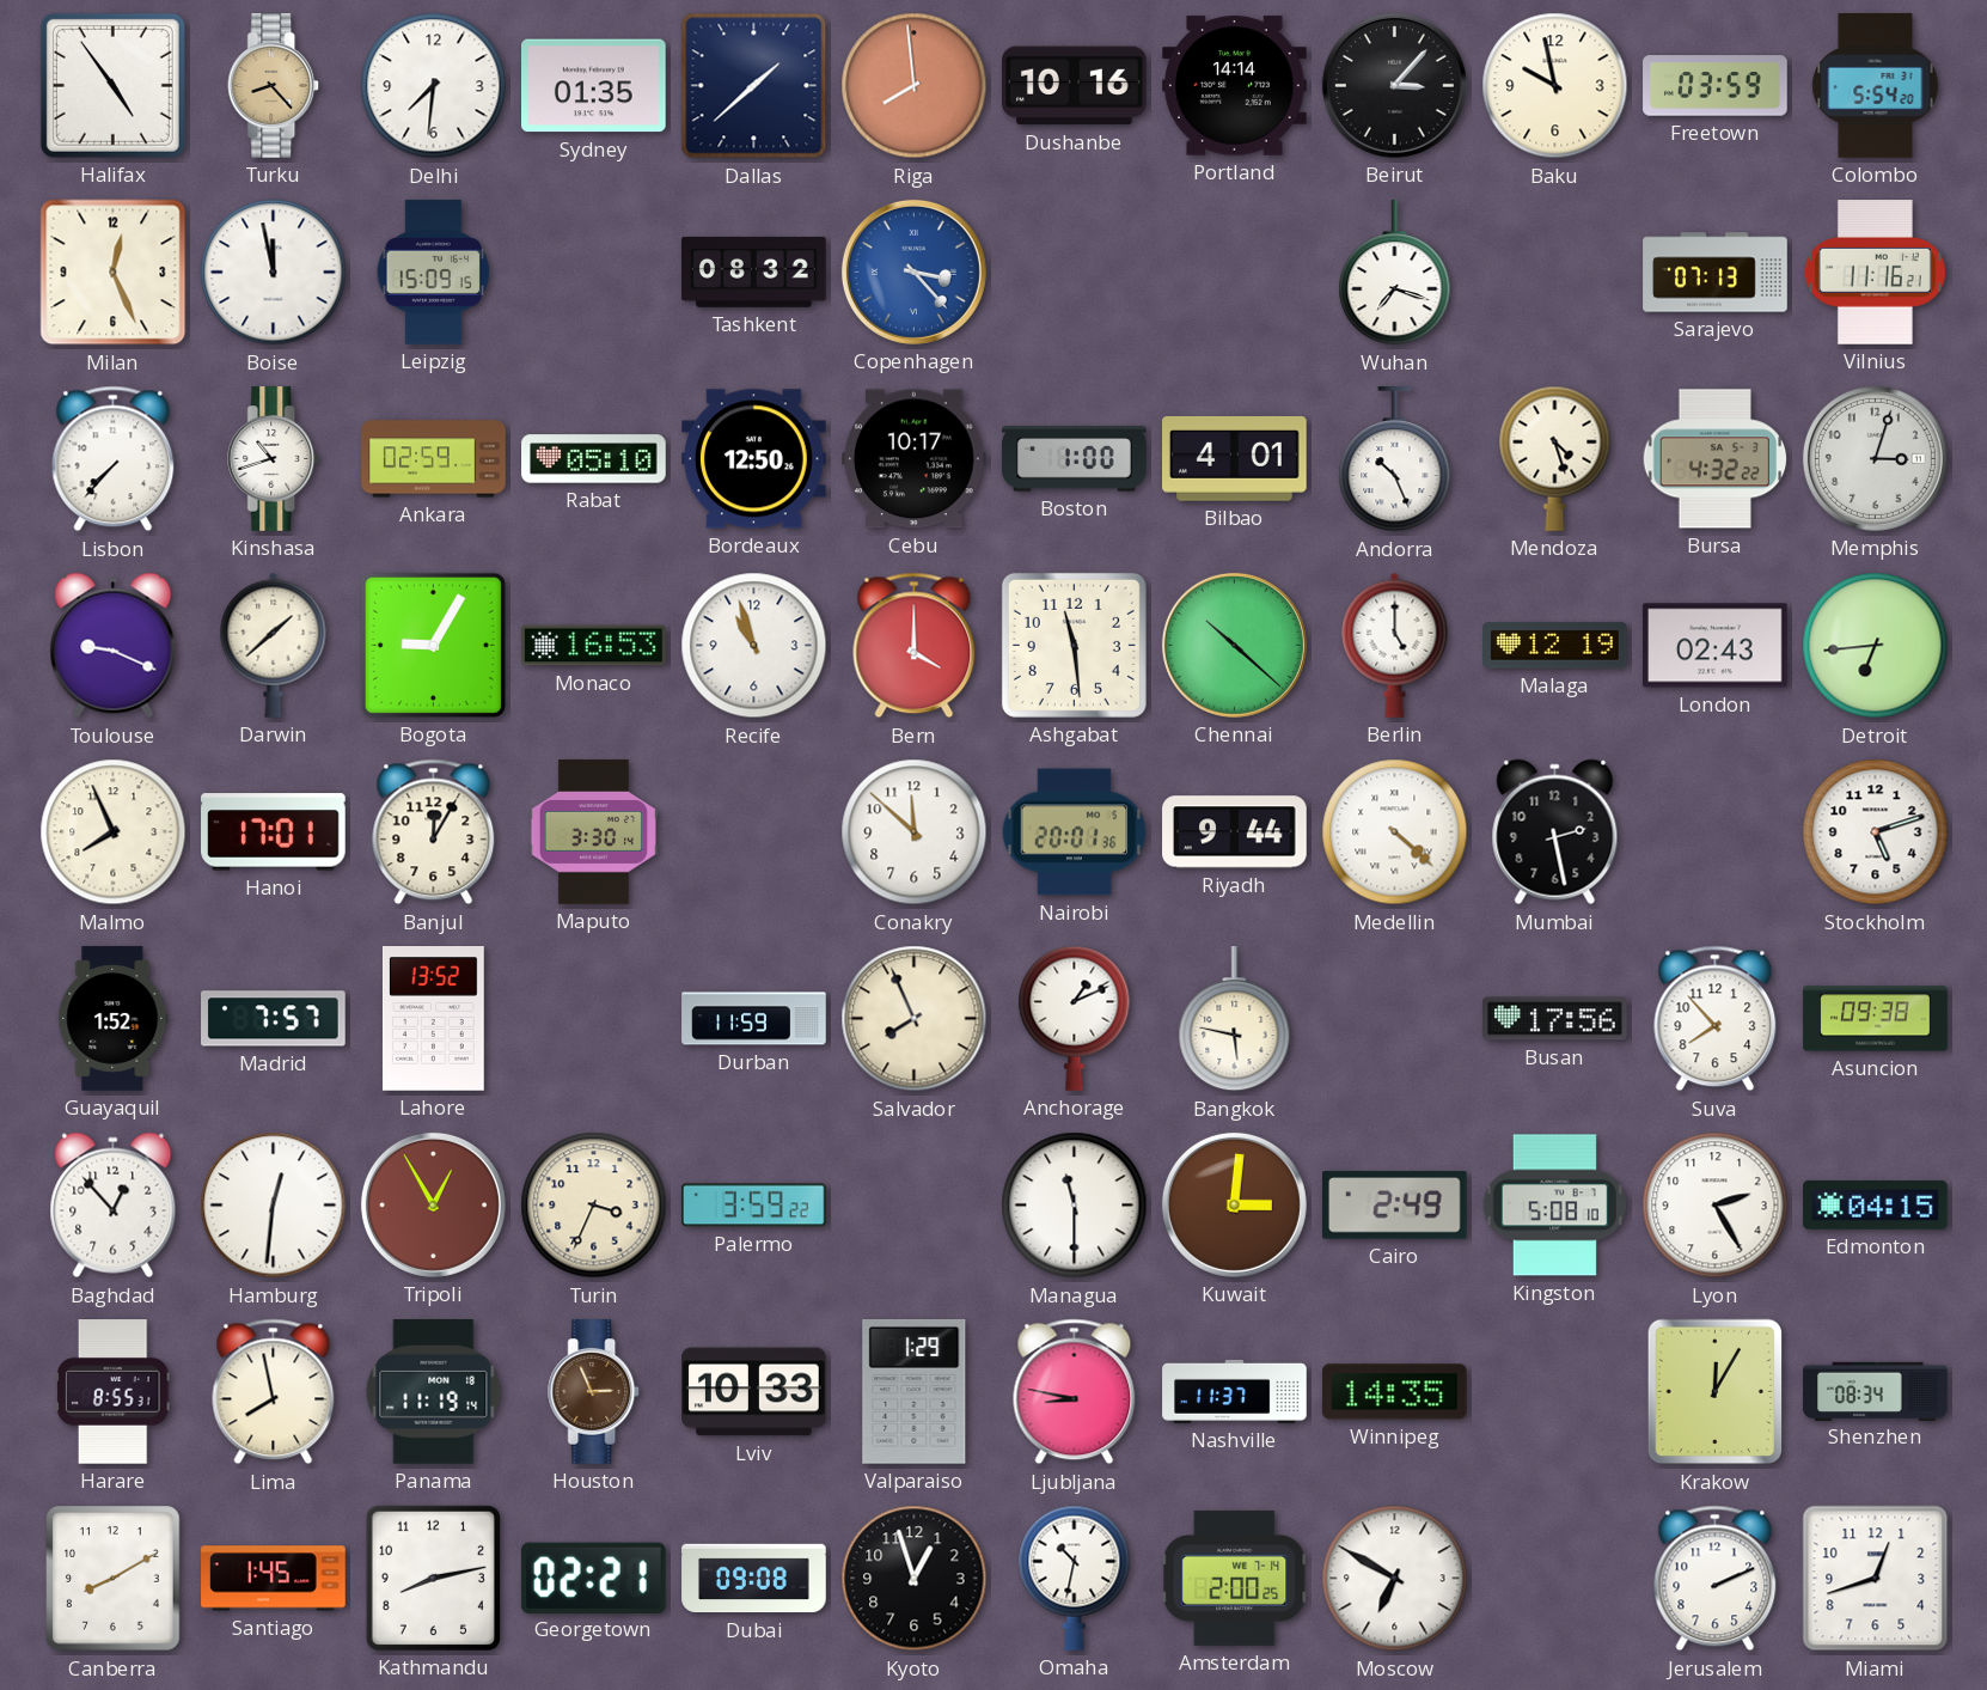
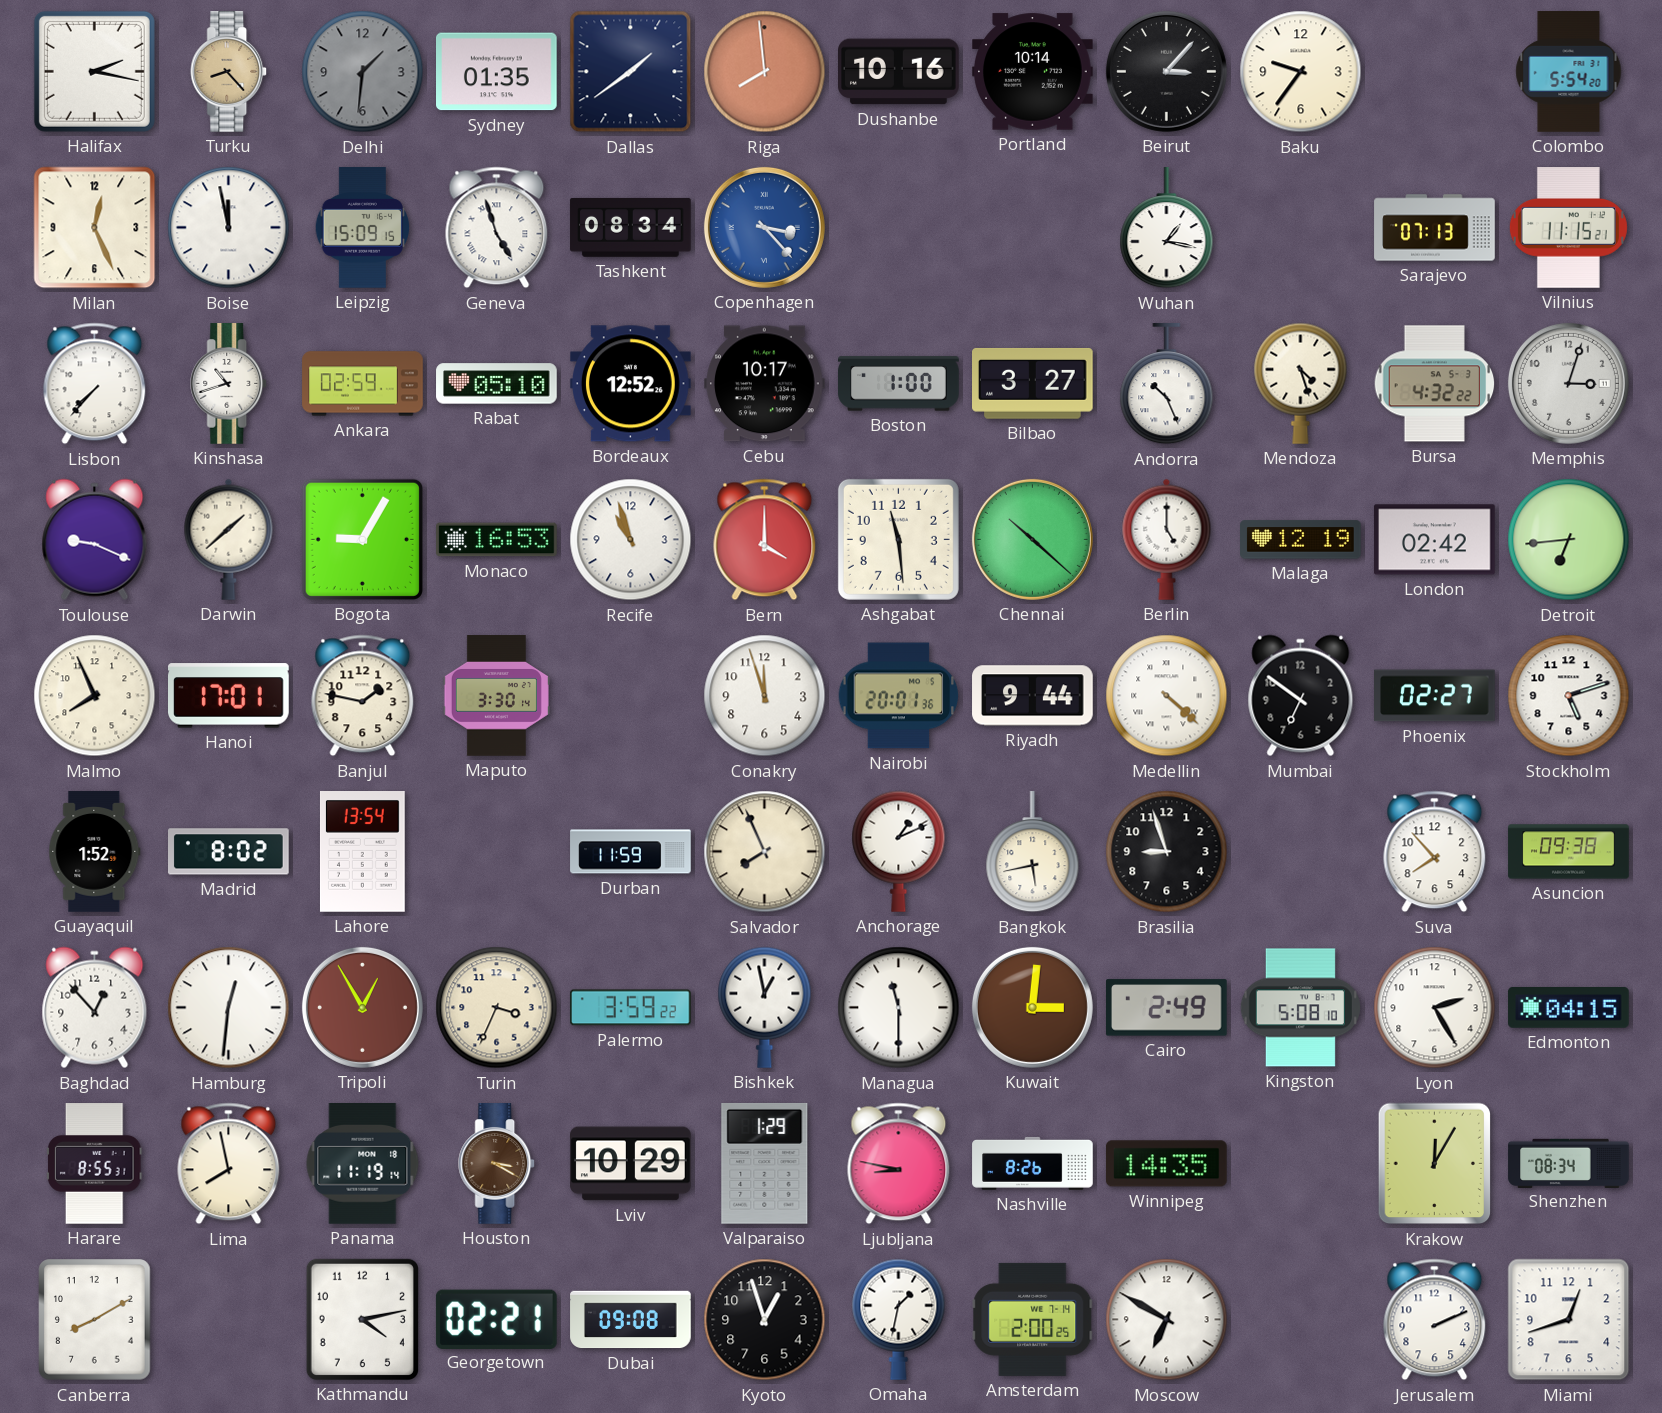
Halifax: 4:54 -> 2:17
Delhi: 7:31 -> 1:31
Delhi dial: white -> grey
Dallas: 1:38 -> 1:39
Portland: 14:14 -> 10:14
Baku: 9:58 -> 9:36
Freetown: 03:59 -> none
Geneva: none -> 4:57
Tashkent: 08:32 -> 08:34
Wuhan: 7:18 -> 1:17
Vilnius: 11:16 -> 11:15
Bordeaux: 12:50 -> 12:52
Bilbao: 4:01 -> 3:27
London: 02:43 -> 02:42
Banjul: 12:05 -> 1:47
Conakry: 11:52 -> 11:57
Mumbai: 2:28 -> 6:51
Phoenix: none -> 02:27
Madrid: 7:57 -> 8:02
Lahore: 13:52 -> 13:54
Bangkok: 5:47 -> 5:43
Brasilia: none -> 8:57
Busan: 17:56 -> none
Bishkek: none -> 12:58
Houston: 2:56 -> 3:20
Lviv: 10:33 -> 10:29
Nashville: 11:37 -> 8:26
Santiago: 1:45 -> none
Kathmandu: 8:13 -> 4:13
Omaha: 10:32 -> 1:32
